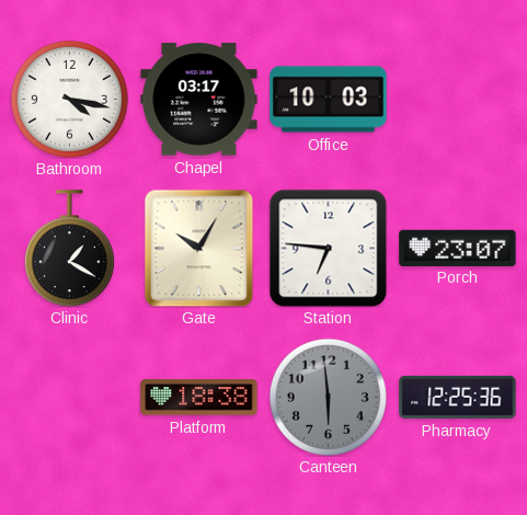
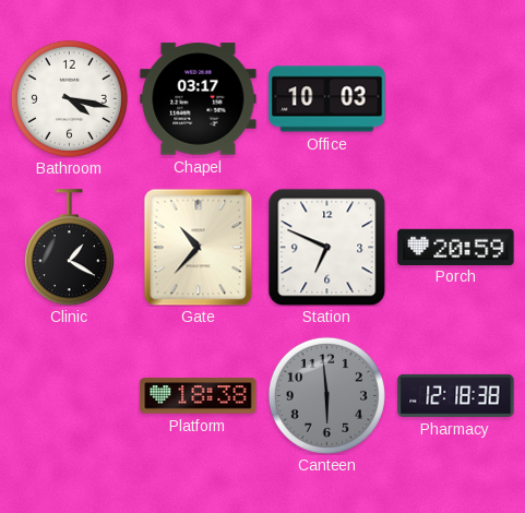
Gate: 10:05 -> 10:37
Station: 6:46 -> 6:49
Porch: 23:07 -> 20:59
Pharmacy: 12:25 -> 12:18
